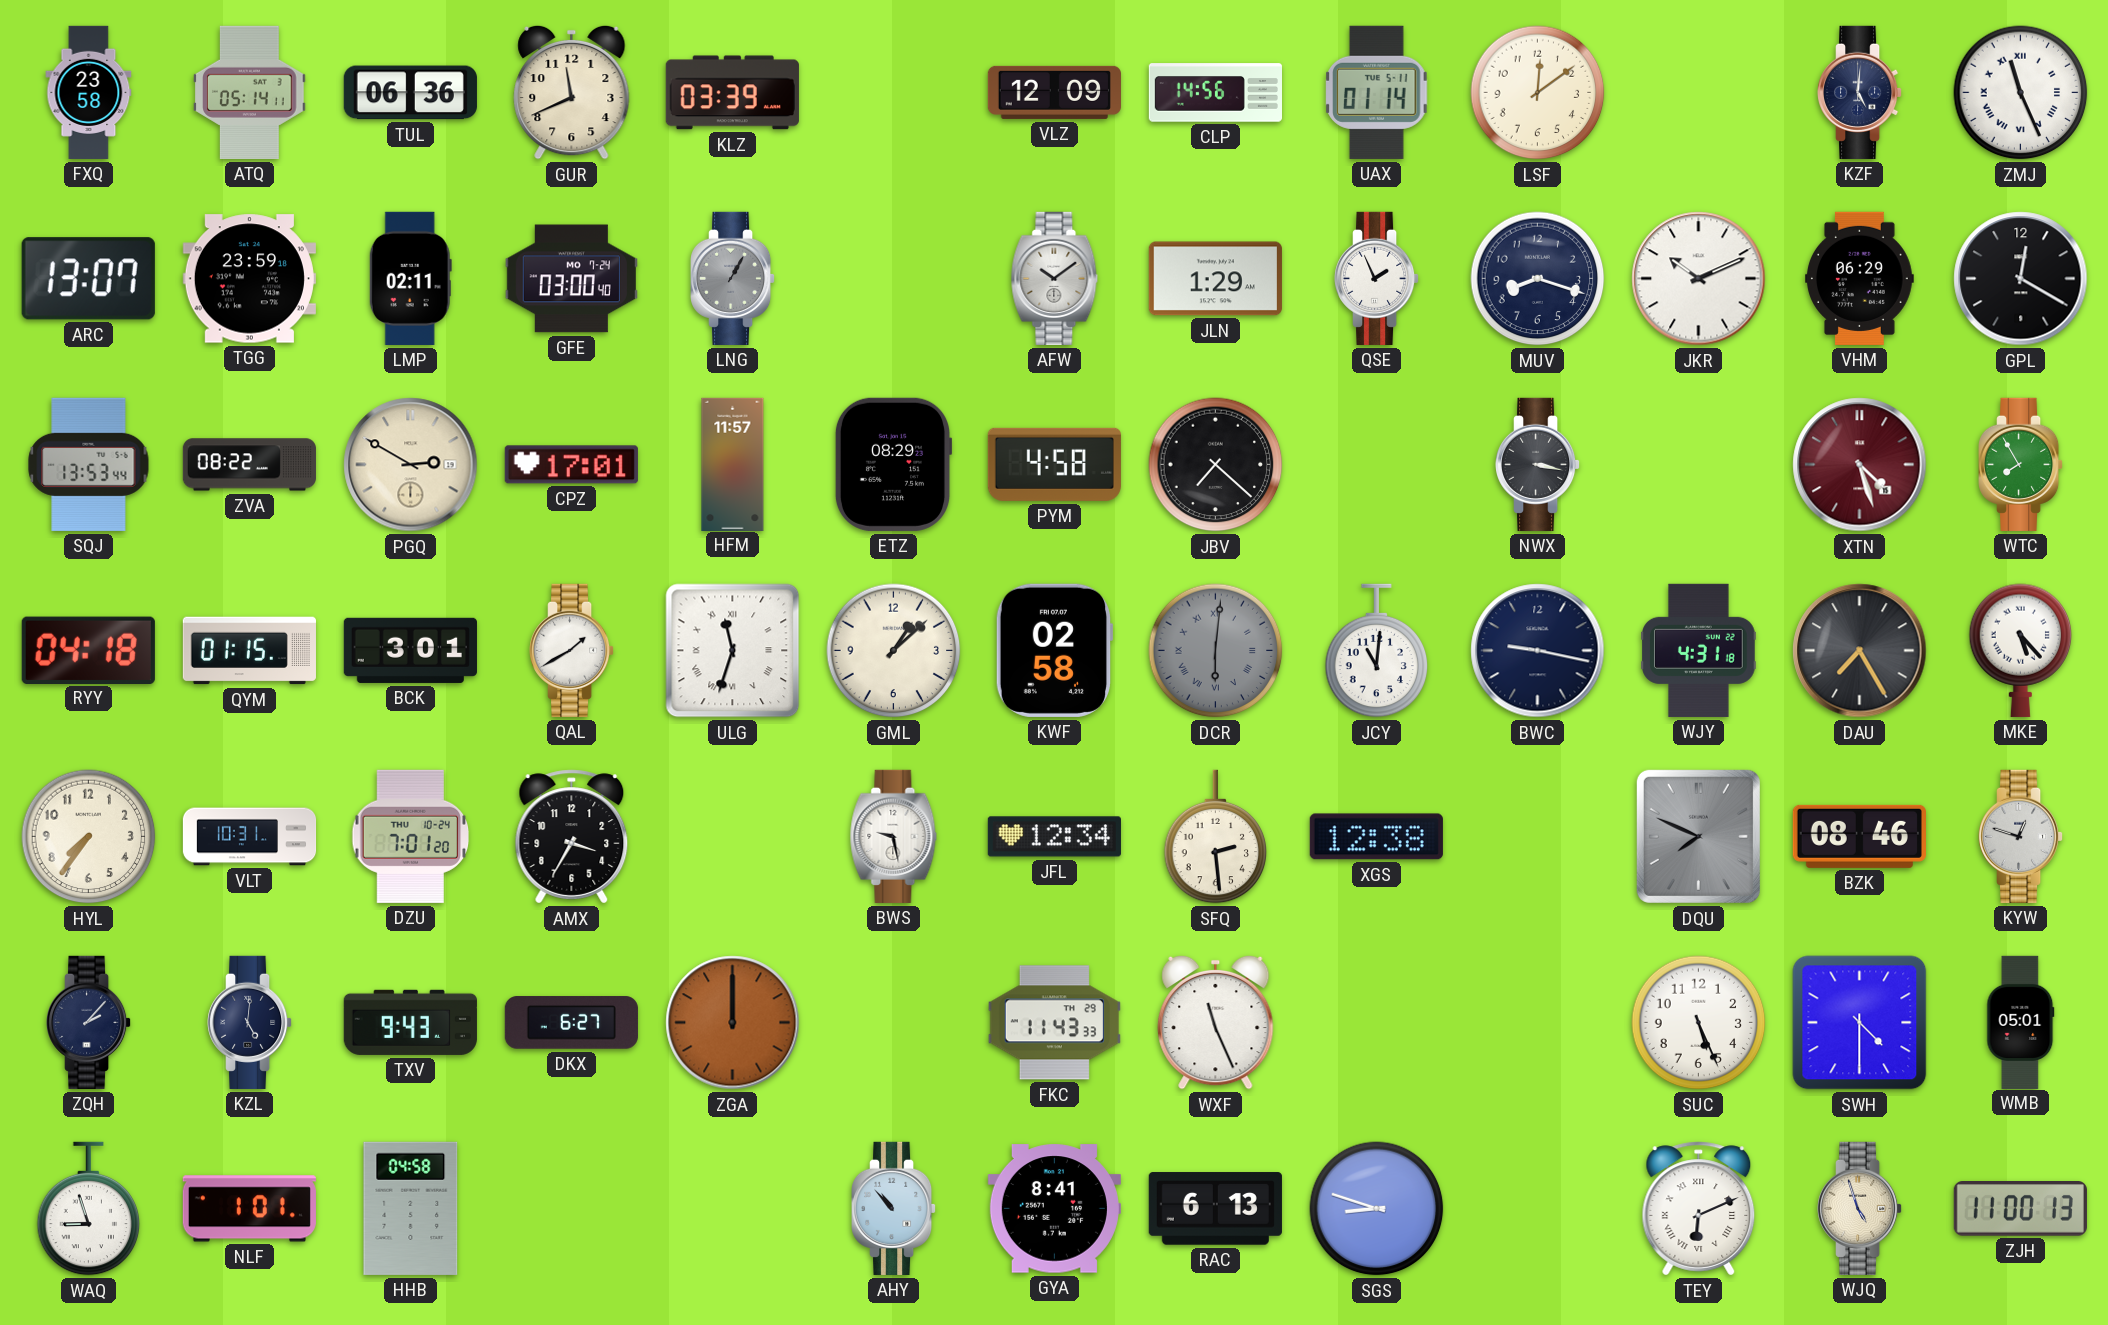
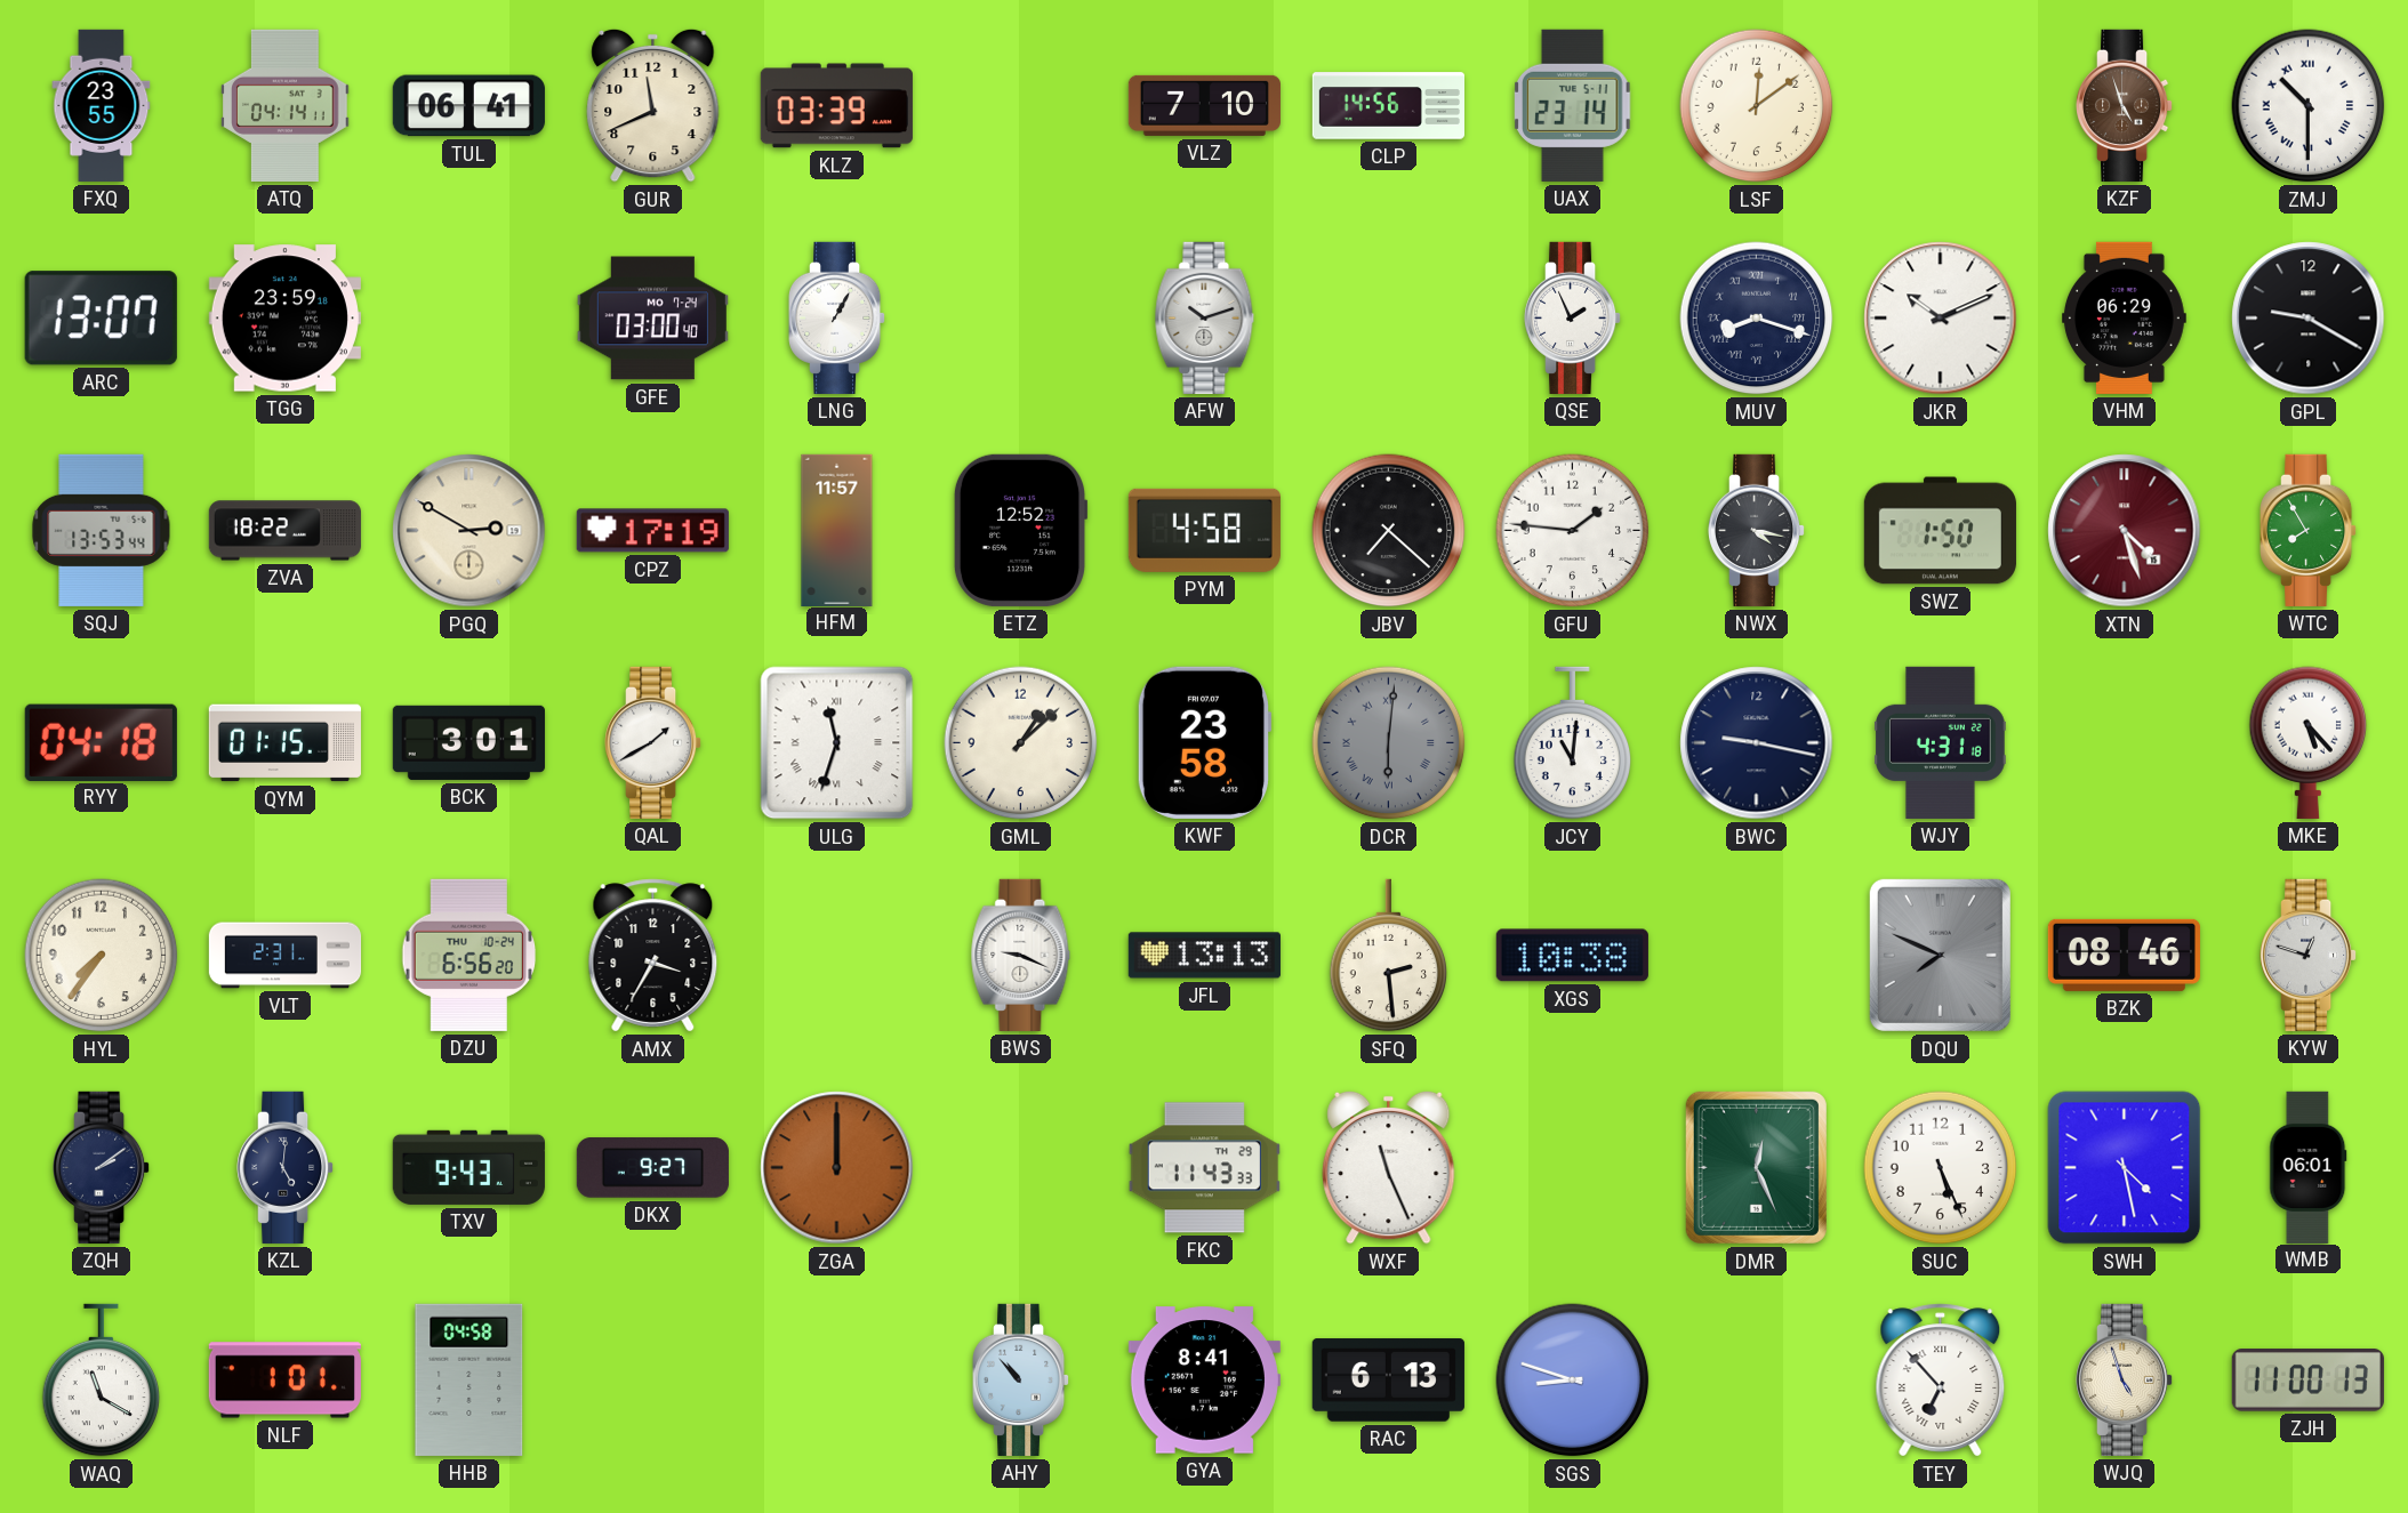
FXQ: 23:58 -> 23:55
ATQ: 05:14 -> 04:14
TUL: 06:36 -> 06:41
VLZ: 12:09 -> 7:10
UAX: 01:14 -> 23:14
KZF: 5:01 -> 4:57
KZF dial: navy -> brown
ZMJ: 11:26 -> 10:30
LMP: 02:11 -> none
LNG dial: grey -> white
AFW: 10:09 -> 10:12
JLN: 1:29 -> none
MUV numerals: Arabic -> Roman
GPL: 12:20 -> 9:20
ZVA: 08:22 -> 18:22
CPZ: 17:01 -> 17:19
ETZ: 08:29 -> 12:52
GFU: none -> 1:46
NWX: 3:17 -> 4:17
SWZ: none -> 1:50
KWF: 02:58 -> 23:58
DAU: 7:25 -> none
VLT: 10:31 -> 2:31
DZU: 7:01 -> 6:56
BWS: 9:28 -> 9:19
JFL: 12:34 -> 13:13
XGS: 12:38 -> 10:38
ZQH: 2:07 -> 2:09
DKX: 6:27 -> 9:27
DMR: none -> 12:26
SWH: 4:30 -> 4:28
WMB: 05:01 -> 06:01
WAQ: 8:57 -> 11:20
TEY: 6:11 -> 6:53
